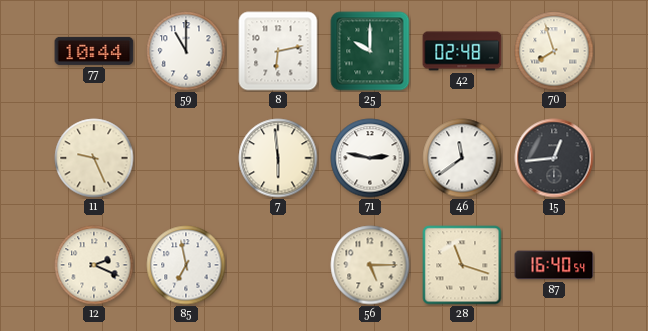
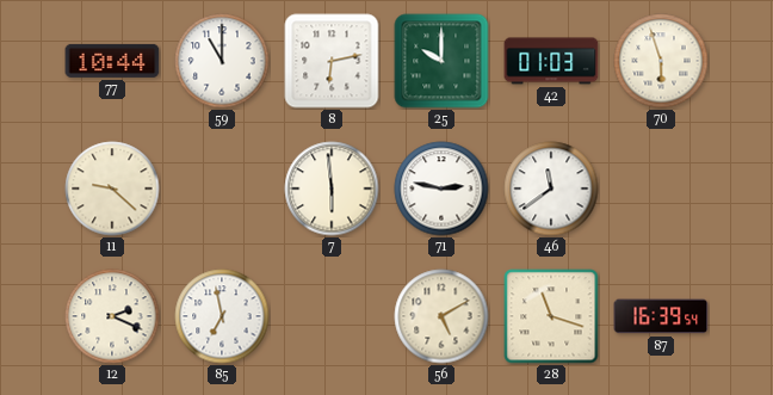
42: 02:48 -> 01:03
70: 7:57 -> 5:57
11: 9:26 -> 9:22
15: 12:44 -> none
56: 5:15 -> 5:10
87: 16:40 -> 16:39
